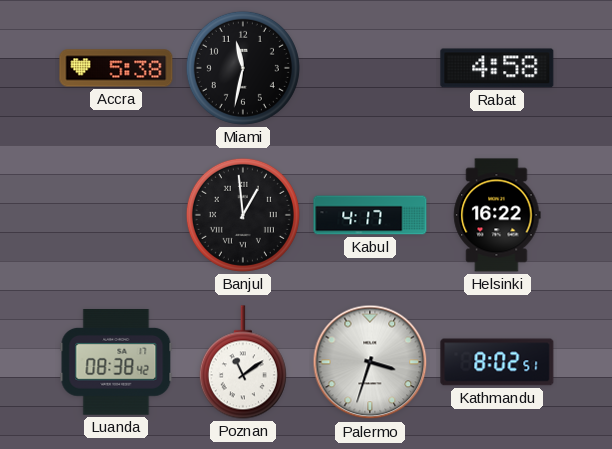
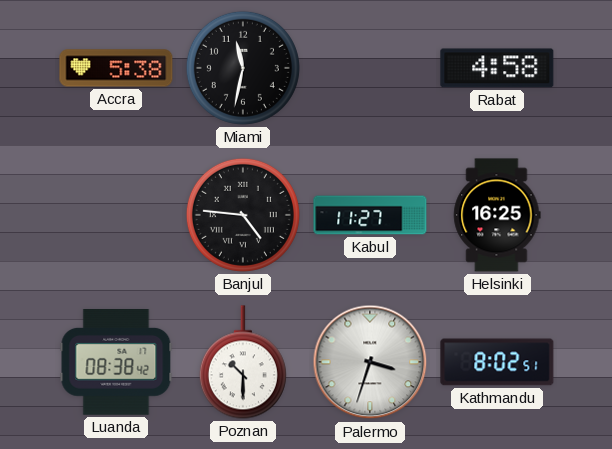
Banjul: 12:59 -> 4:46
Kabul: 4:17 -> 11:27
Helsinki: 16:22 -> 16:25
Poznan: 11:09 -> 10:30
